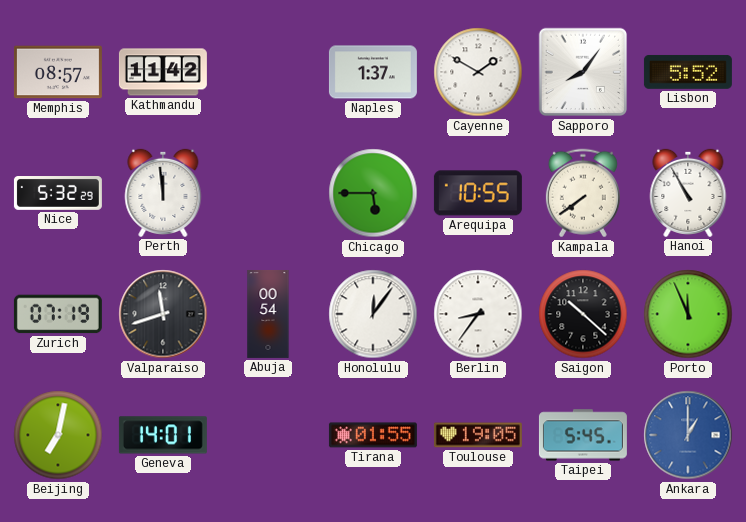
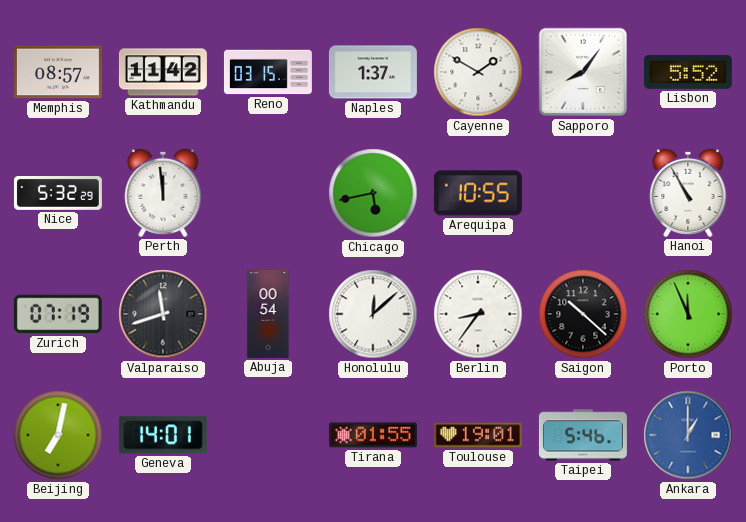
Reno: none -> 03:15
Chicago: 5:45 -> 5:43
Kampala: 7:39 -> none
Honolulu: 12:06 -> 12:08
Toulouse: 19:05 -> 19:01
Taipei: 5:45 -> 5:46
